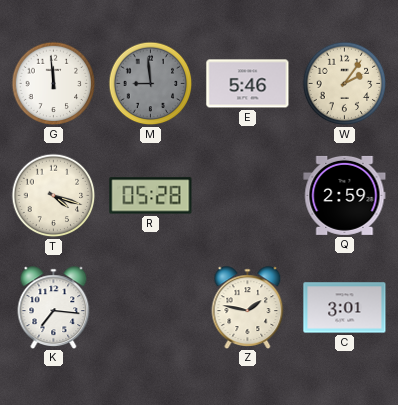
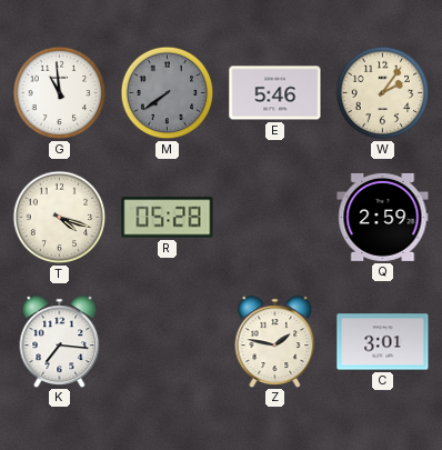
G: 11:59 -> 10:59
M: 8:59 -> 7:39
